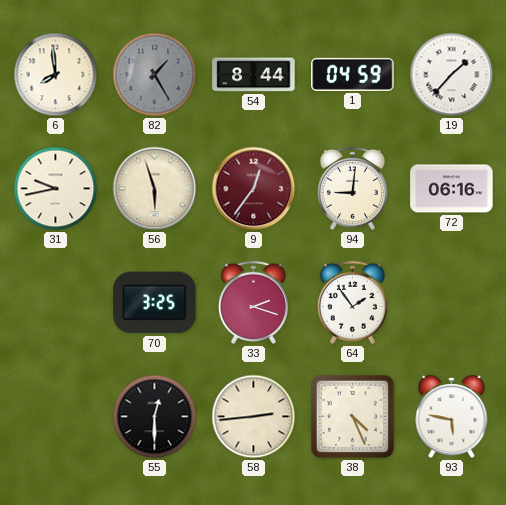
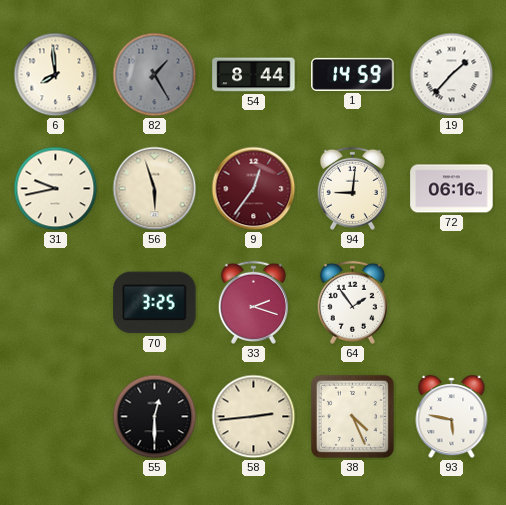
1: 04:59 -> 14:59
